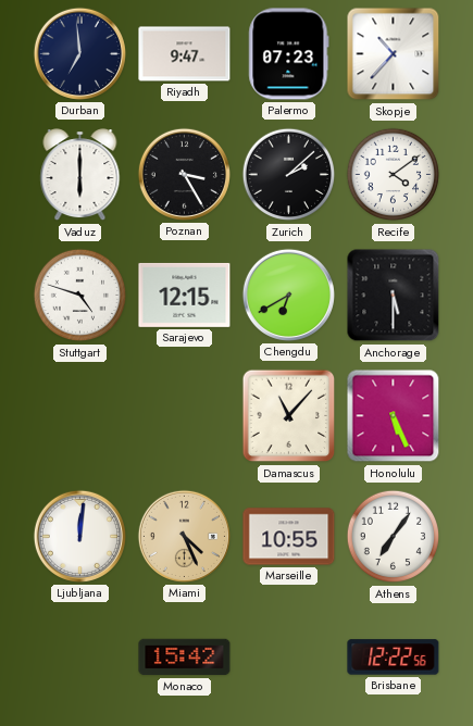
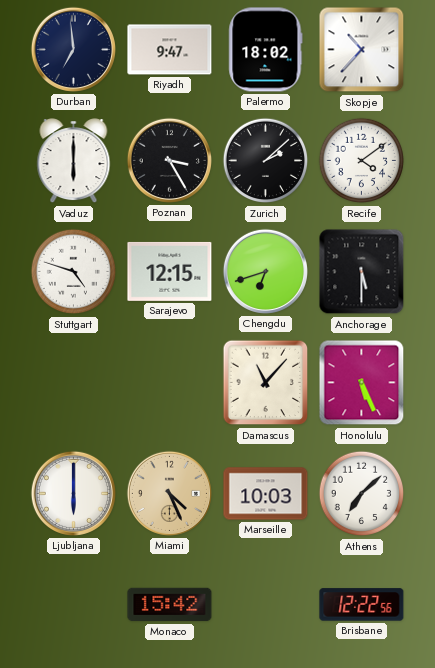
Palermo: 07:23 -> 18:02
Chengdu: 6:40 -> 6:42
Ljubljana: 12:01 -> 6:00
Marseille: 10:55 -> 10:03
Athens: 7:06 -> 7:08
